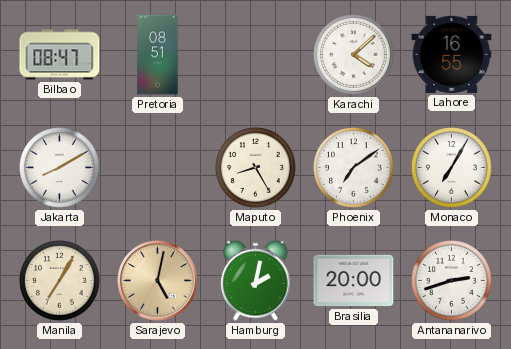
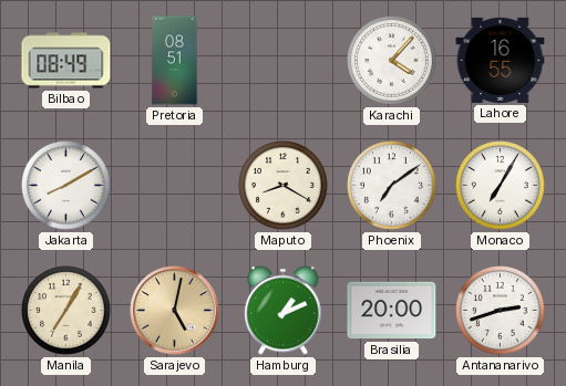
Bilbao: 08:47 -> 08:49
Karachi: 4:08 -> 4:07
Maputo: 8:25 -> 8:20
Hamburg: 2:02 -> 1:11
